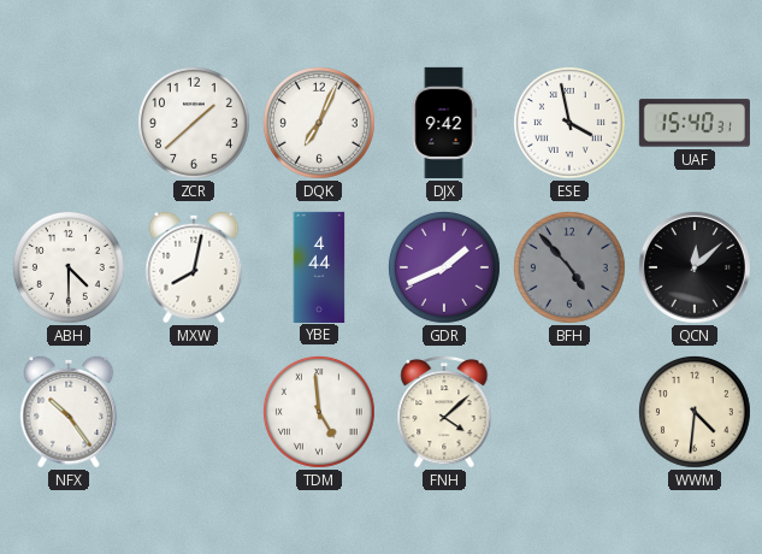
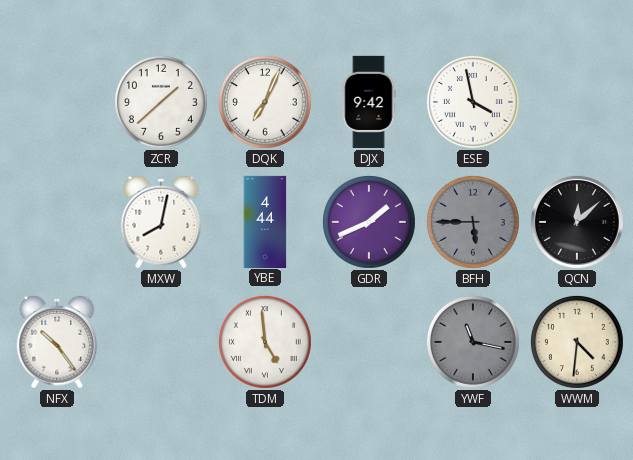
UAF: 15:40 -> none
ABH: 4:30 -> none
BFH: 4:53 -> 5:45
FNH: 4:08 -> none
YWF: none -> 11:17
